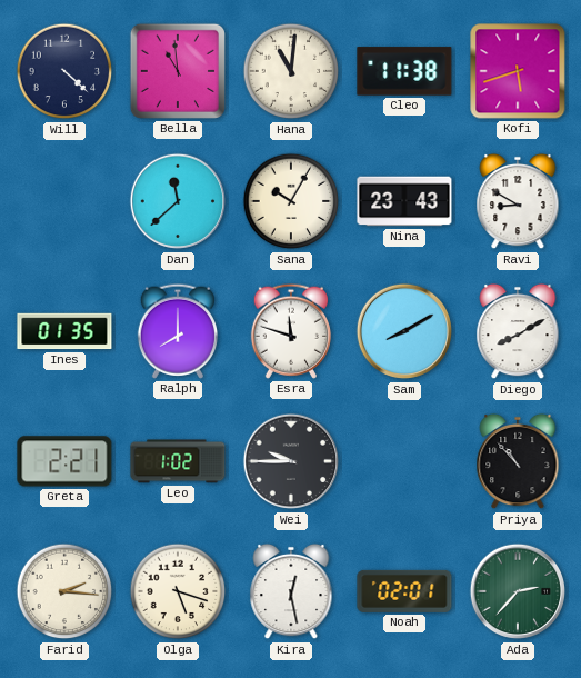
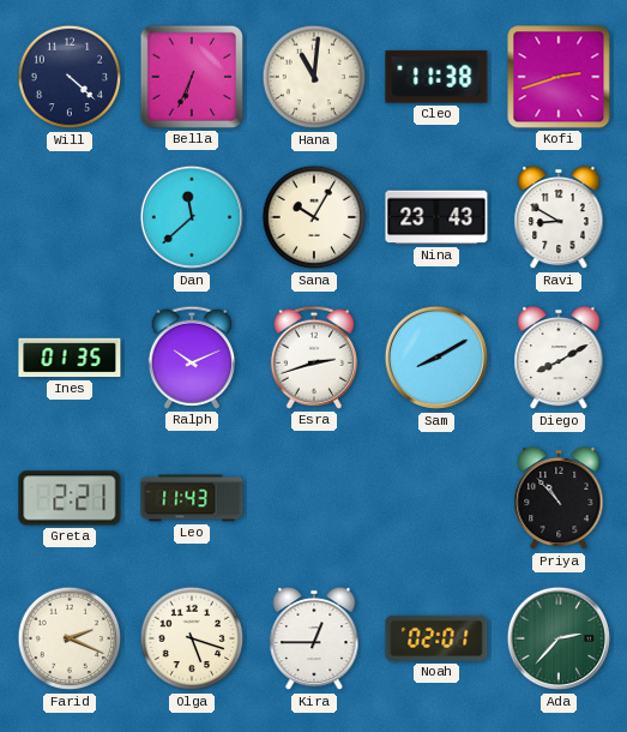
Bella: 10:59 -> 6:34
Kofi: 5:42 -> 2:42
Ralph: 8:00 -> 10:11
Esra: 11:48 -> 2:42
Leo: 1:02 -> 11:43
Wei: 9:45 -> none
Farid: 2:16 -> 2:19
Kira: 12:28 -> 12:45
